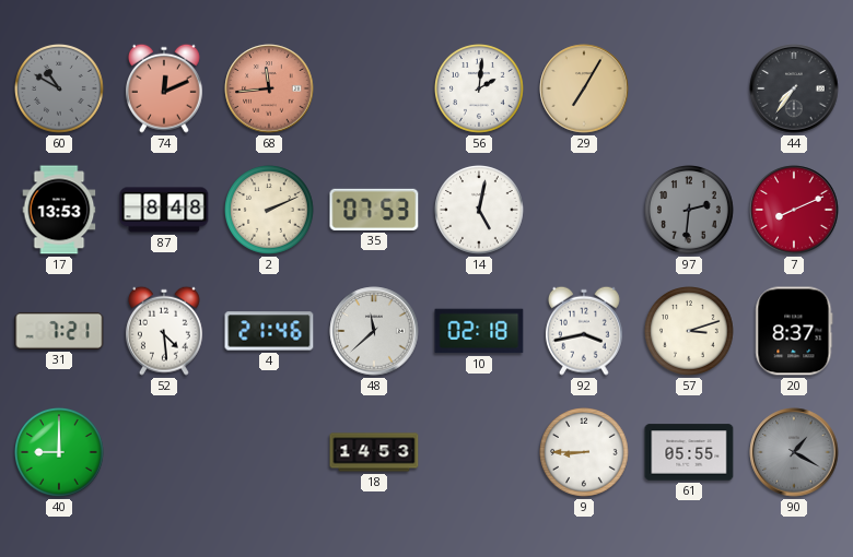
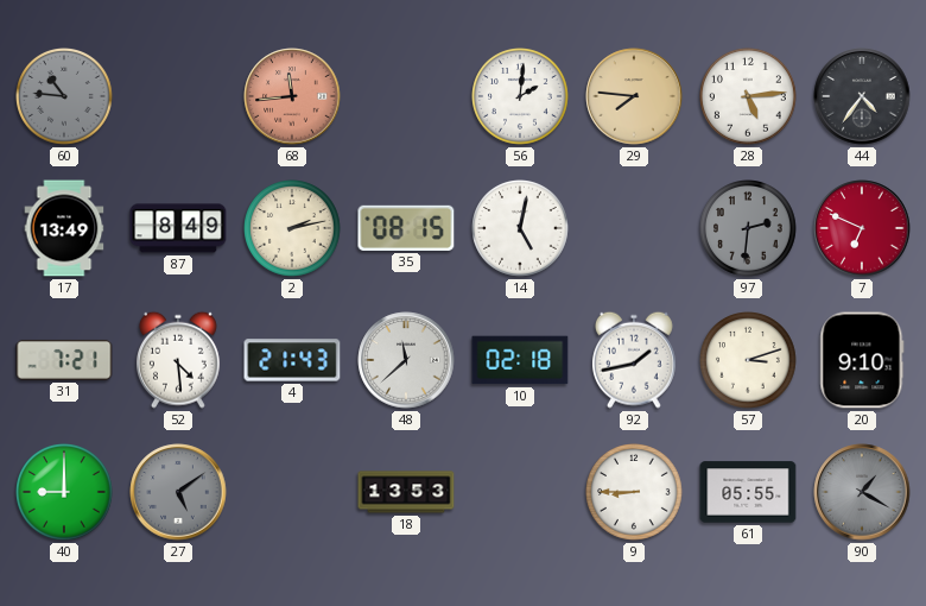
60: 10:50 -> 10:46
74: 12:11 -> none
29: 7:05 -> 7:46
28: none -> 5:14
44: 7:36 -> 4:36
17: 13:53 -> 13:49
87: 8:48 -> 8:49
2: 2:11 -> 2:13
35: 07:53 -> 08:15
7: 8:11 -> 6:49
4: 21:46 -> 21:43
92: 3:43 -> 1:43
20: 8:37 -> 9:10
27: none -> 5:09
18: 14:53 -> 13:53
